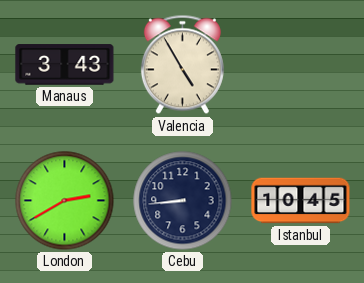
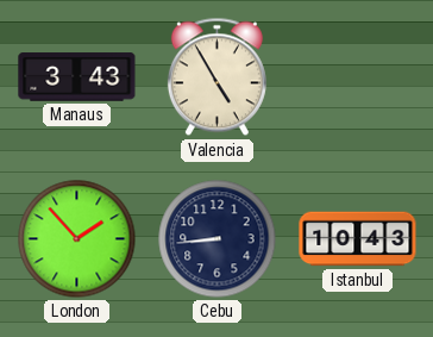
London: 2:40 -> 1:53
Istanbul: 10:45 -> 10:43
